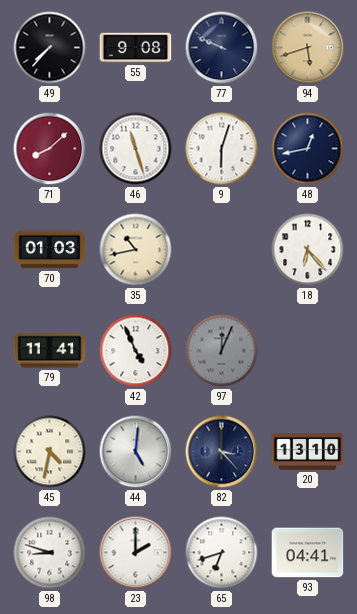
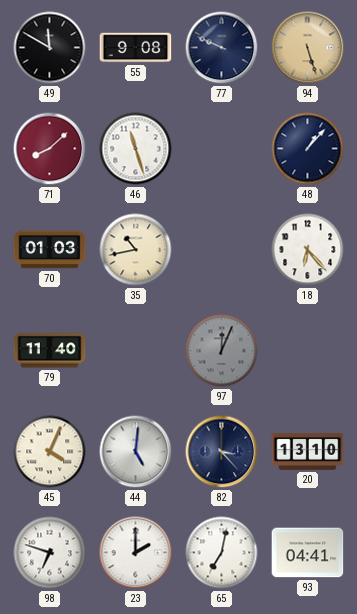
49: 7:37 -> 11:50
94: 5:42 -> 5:27
9: 6:03 -> none
48: 12:43 -> 1:07
79: 11:41 -> 11:40
42: 4:56 -> none
45: 4:32 -> 4:04
98: 8:48 -> 6:48
65: 6:42 -> 7:02
